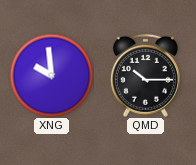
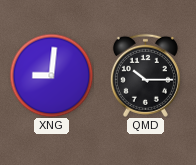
XNG: 9:59 -> 9:01
